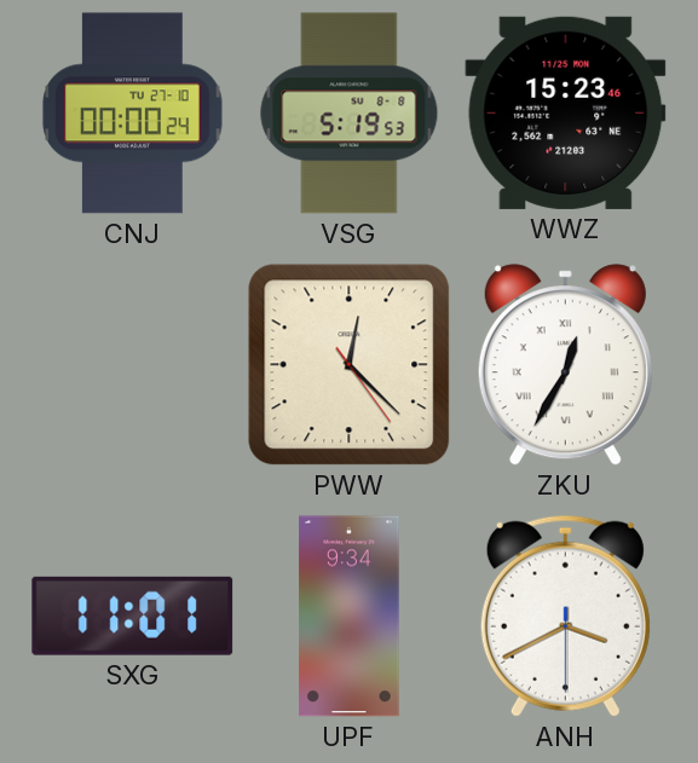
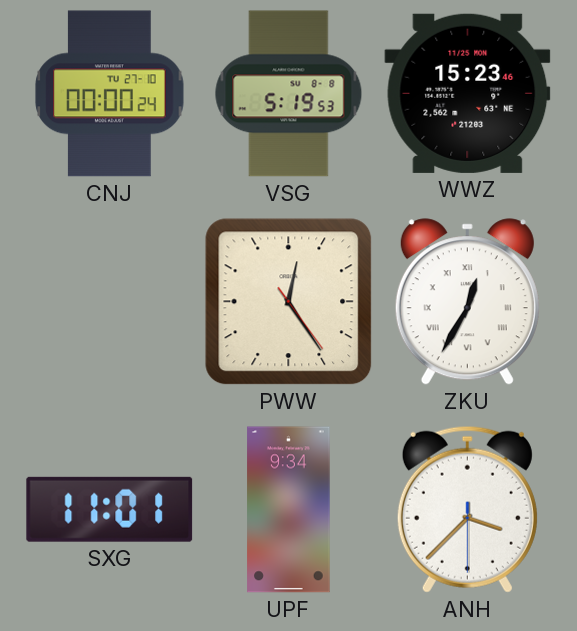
PWW: 12:22 -> 12:24
ANH: 3:40 -> 3:37
